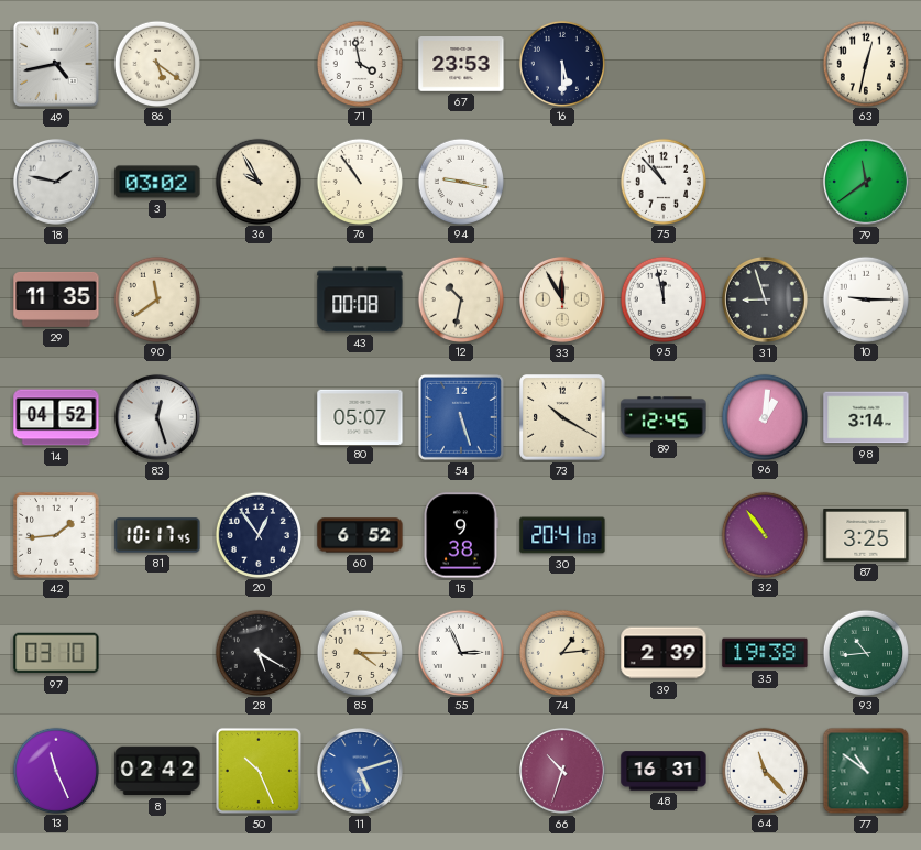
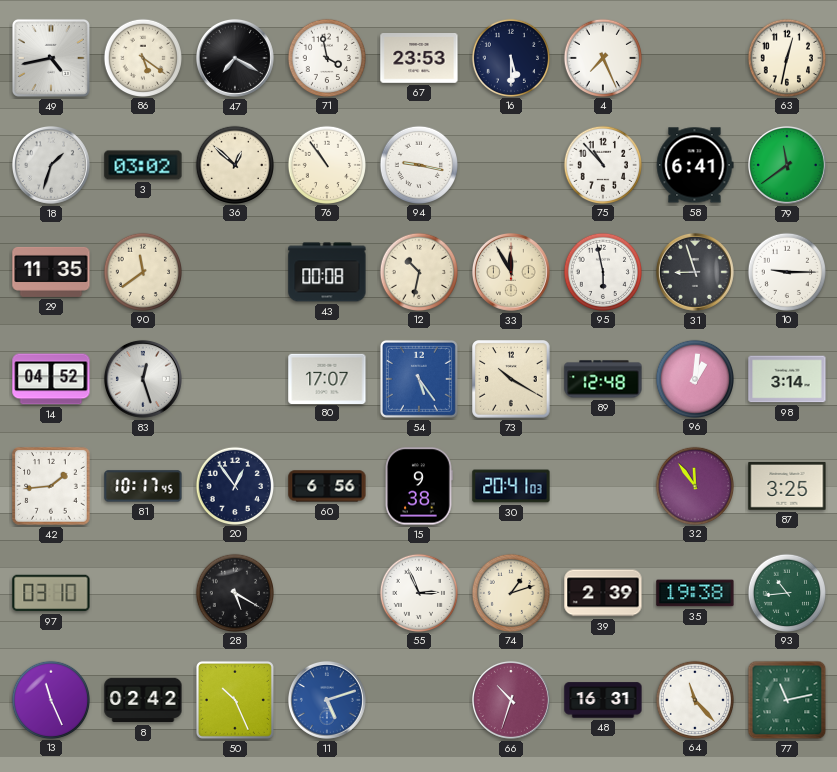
47: none -> 7:20
4: none -> 7:26
18: 1:47 -> 1:33
36: 9:55 -> 12:52
58: none -> 6:41
95: 11:58 -> 5:58
80: 05:07 -> 17:07
54: 5:27 -> 5:24
89: 12:45 -> 12:48
60: 6:52 -> 6:56
32: 10:54 -> 11:54
85: 4:15 -> none
74: 1:14 -> 1:12
77: 10:51 -> 11:13
